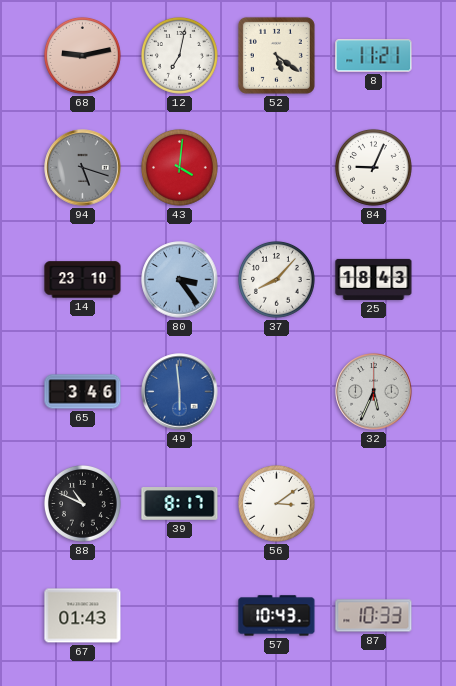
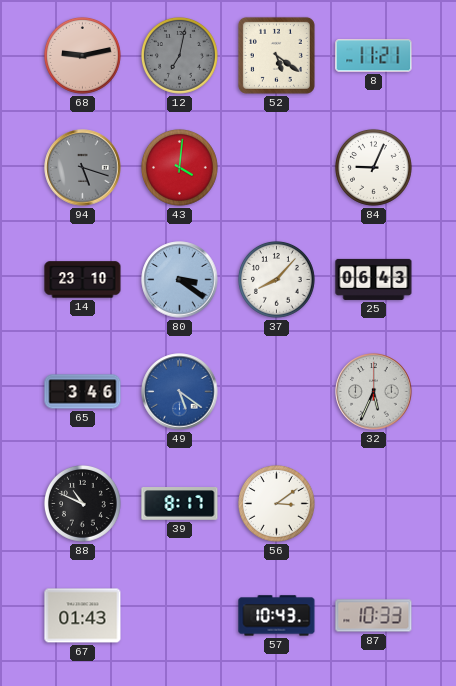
12 dial: white -> grey
80: 3:24 -> 3:21
25: 18:43 -> 06:43
49: 5:59 -> 5:21
